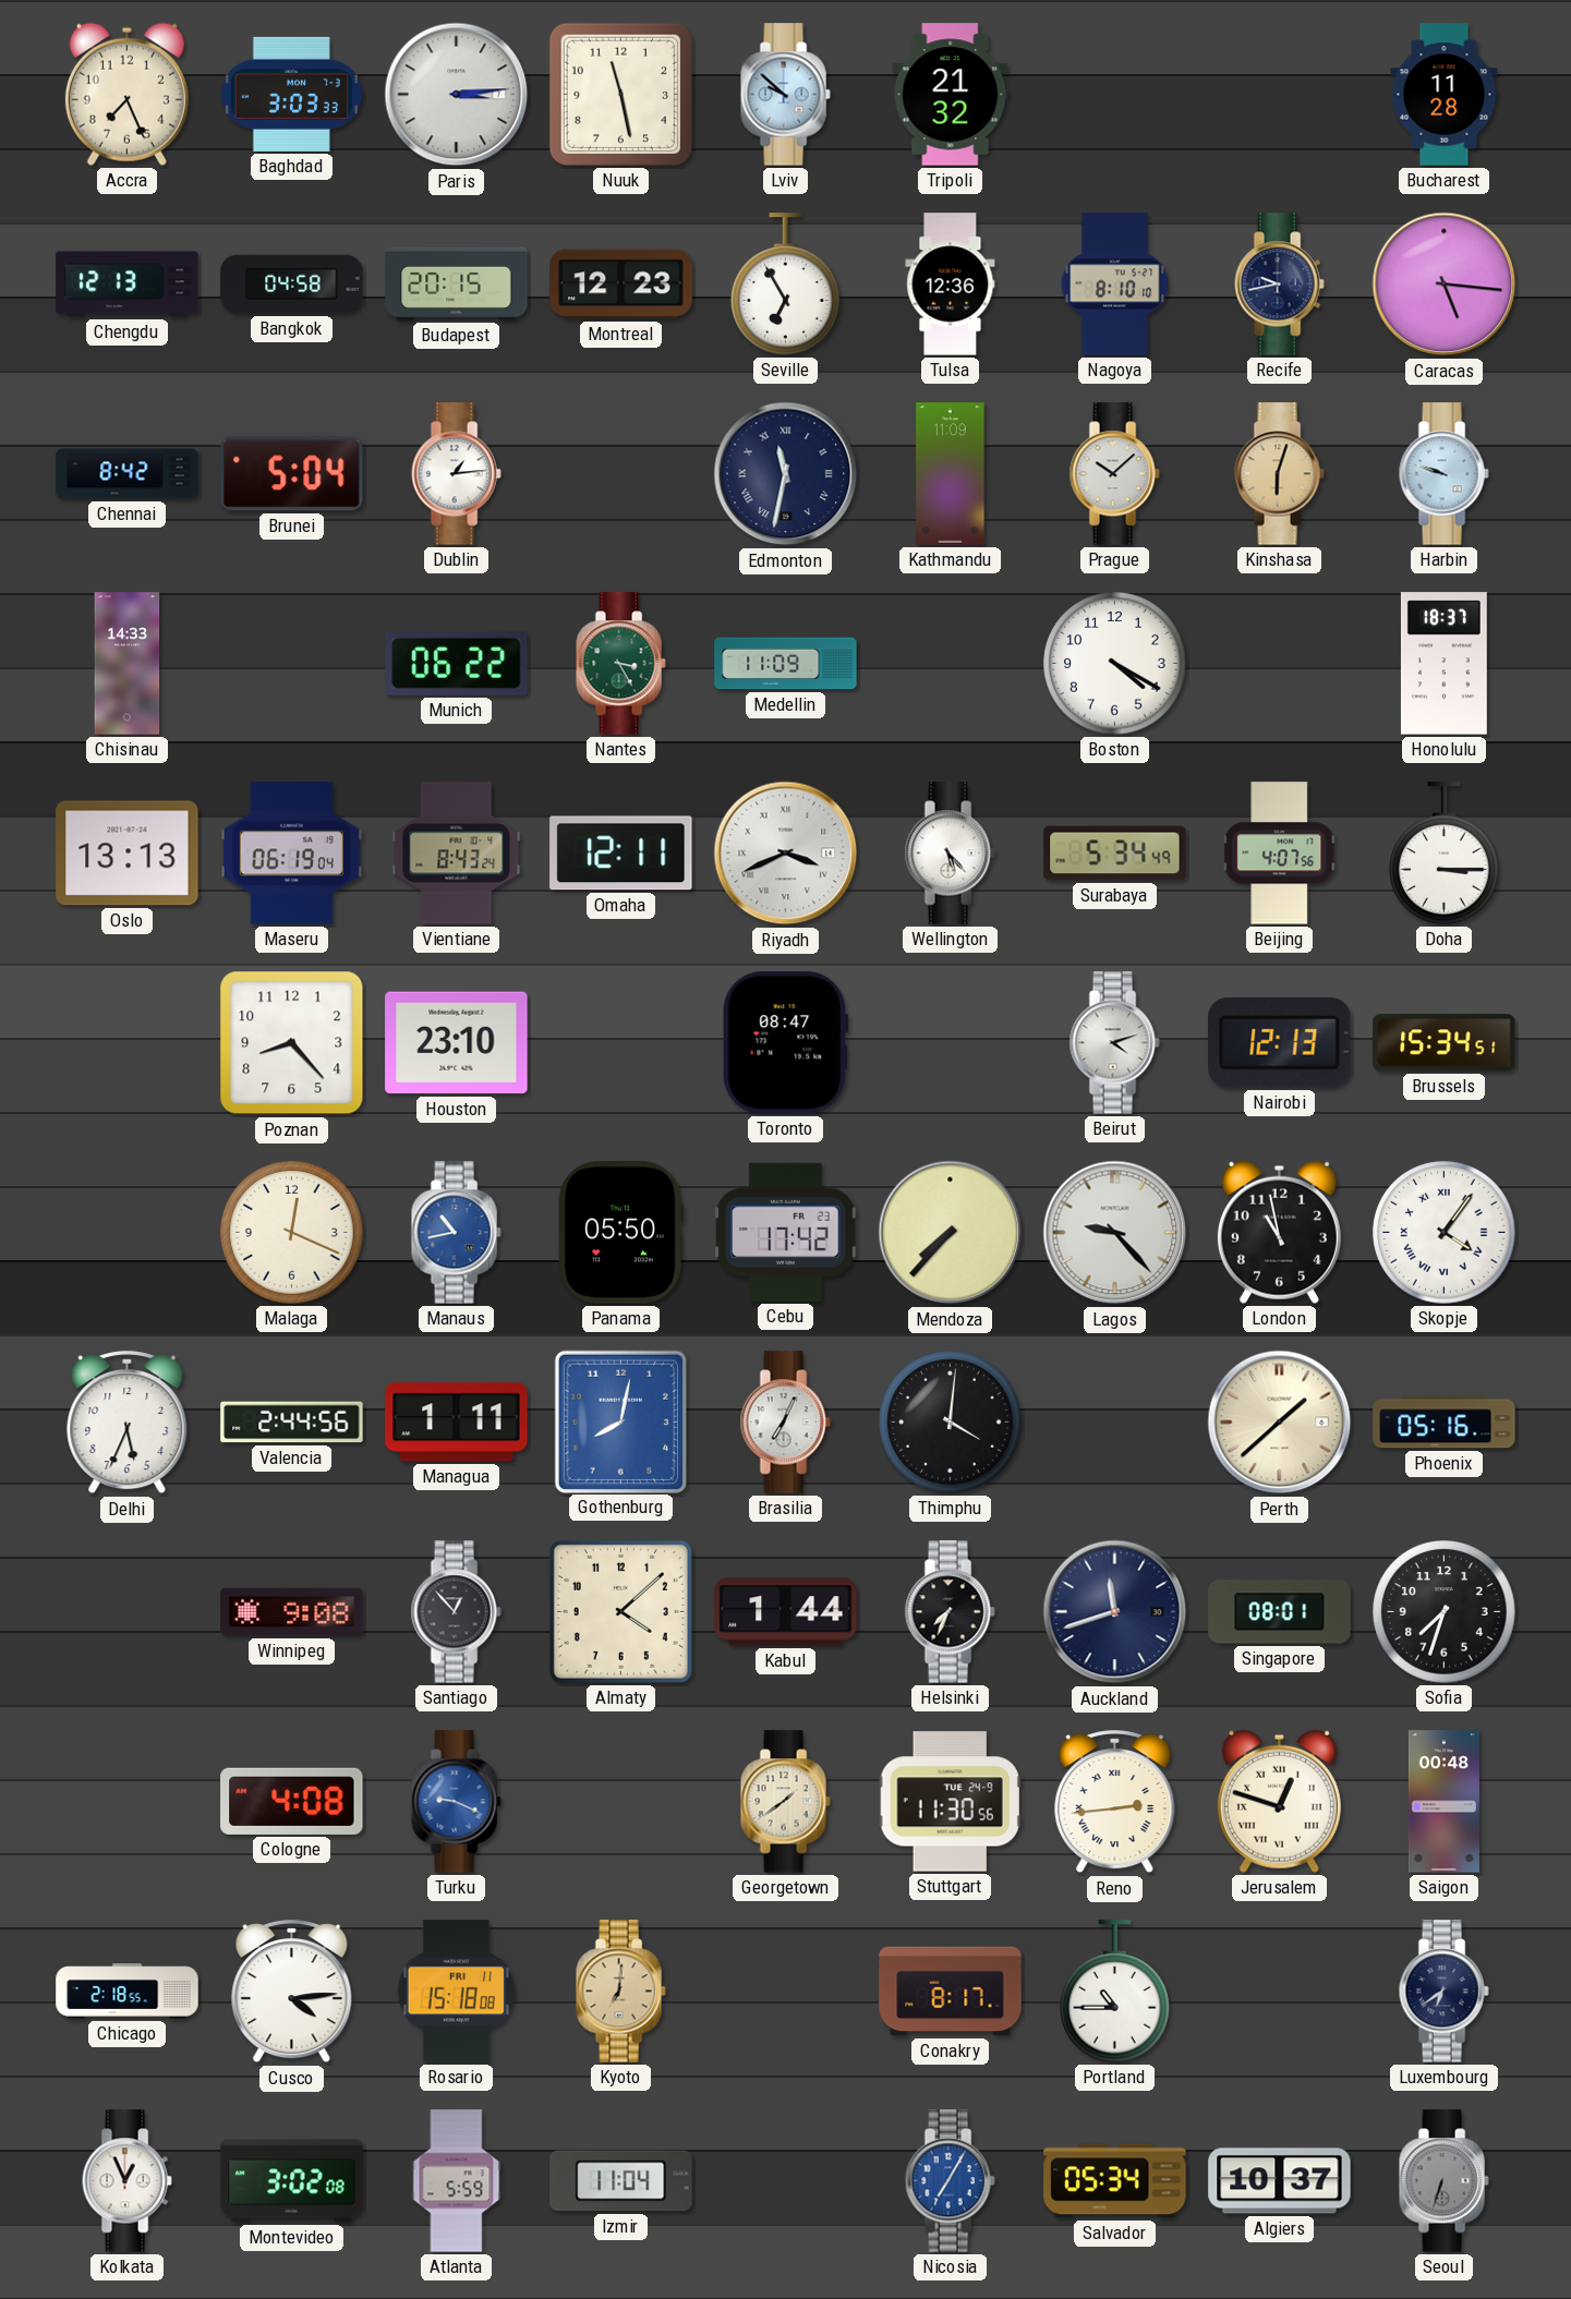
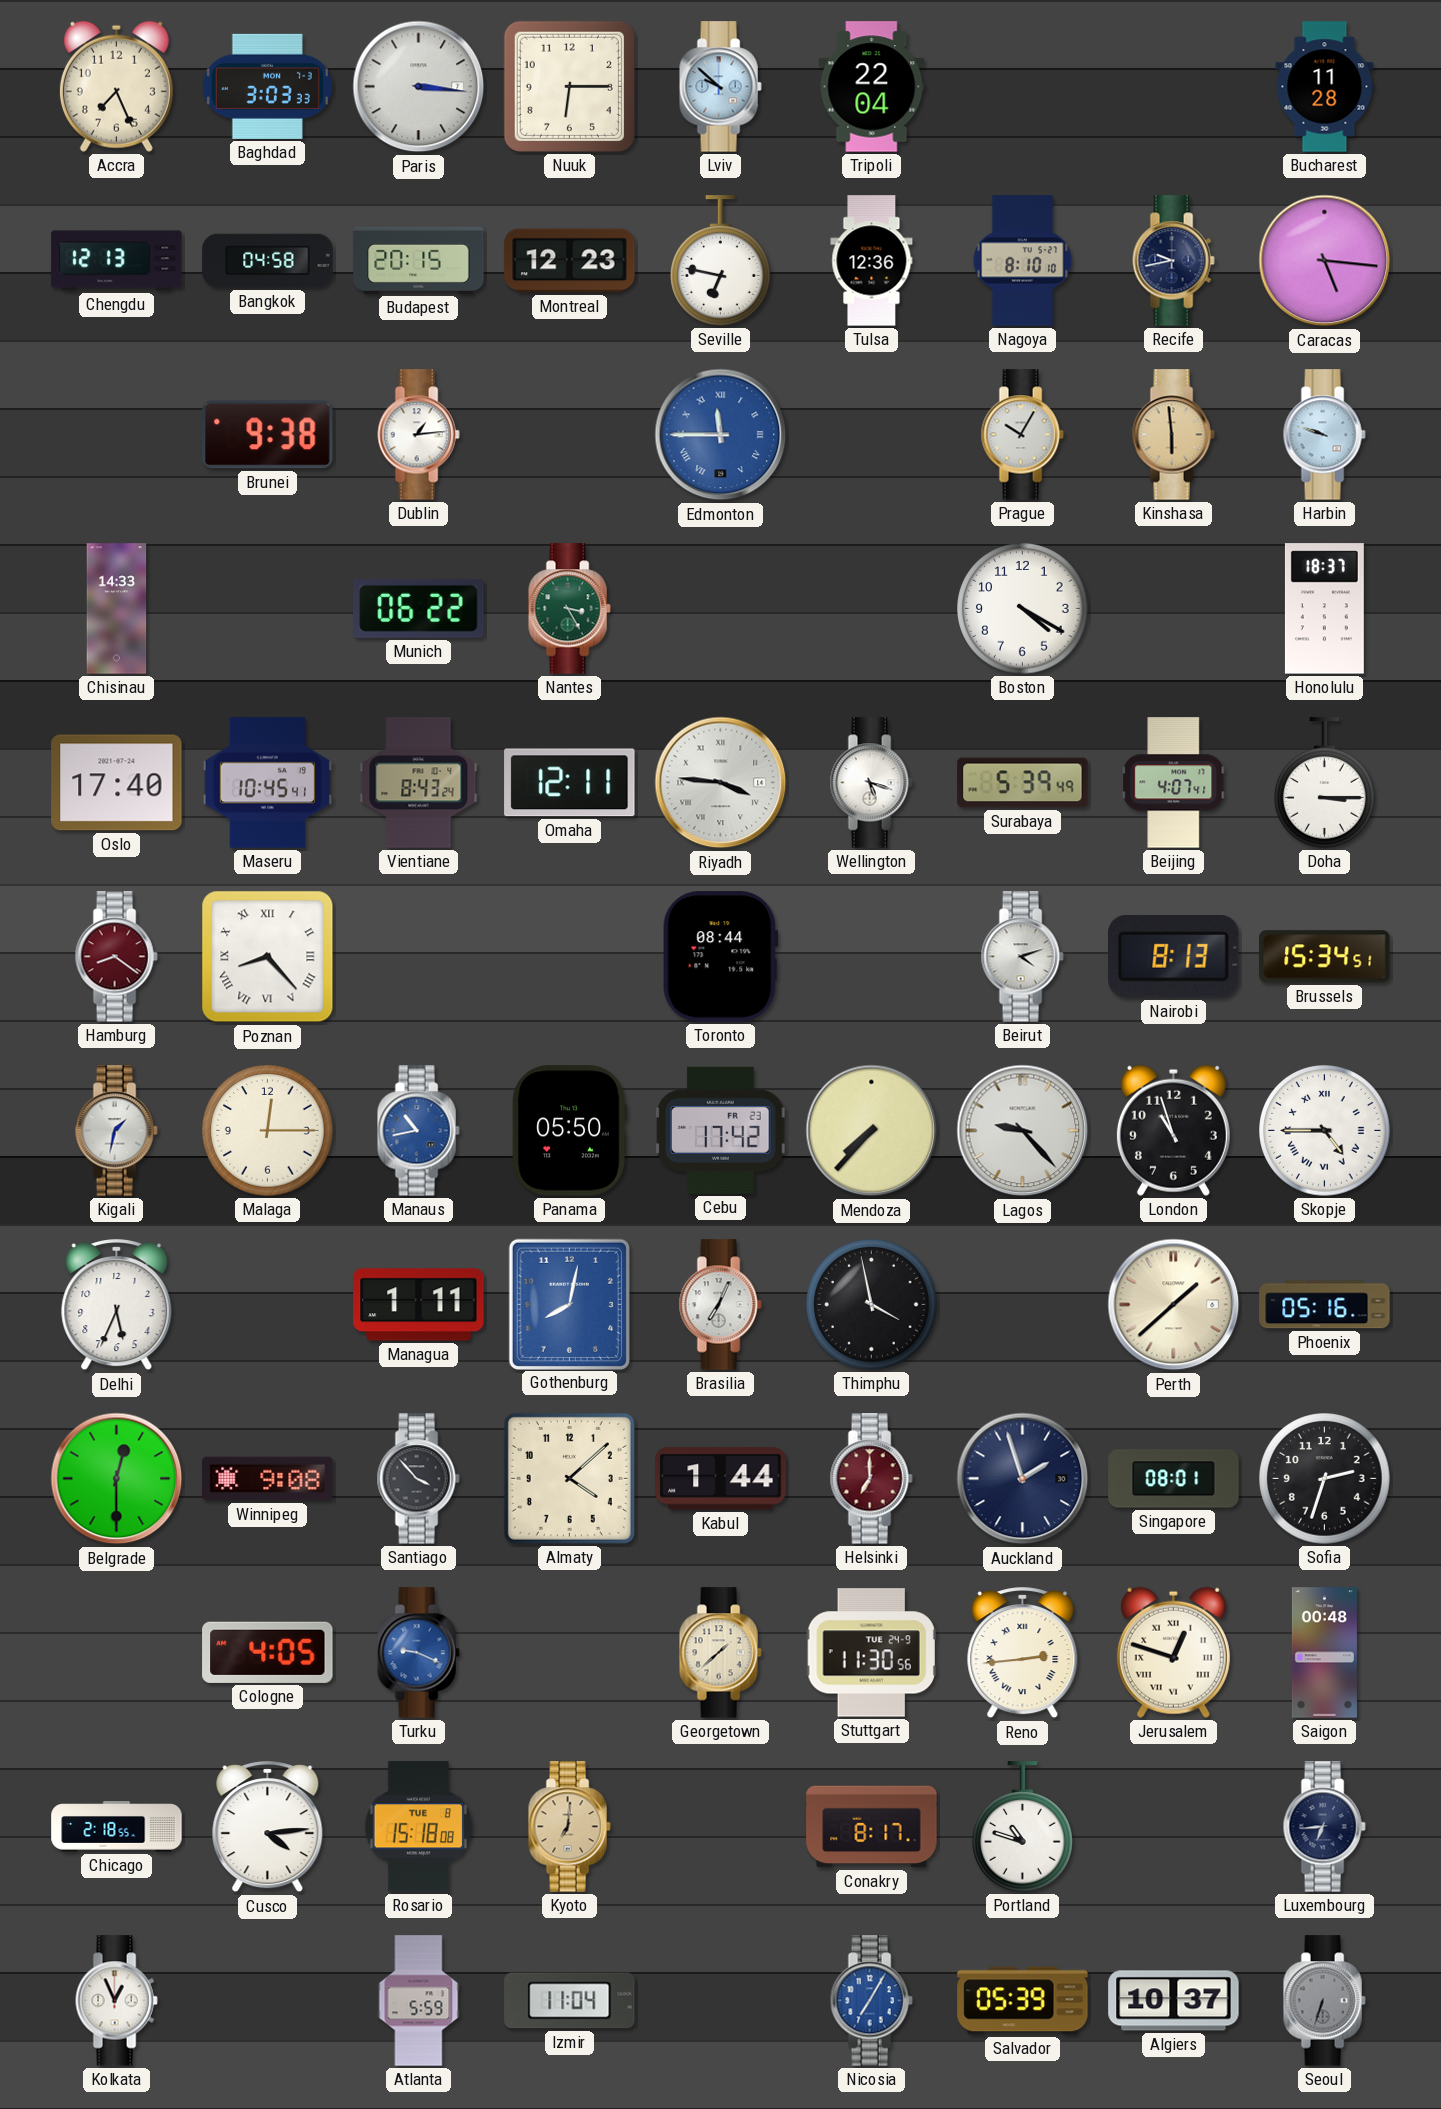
Paris: 3:14 -> 3:16
Nuuk: 11:28 -> 6:15
Tripoli: 21:32 -> 22:04
Seville: 6:55 -> 6:47
Chennai: 8:42 -> none
Brunei: 5:04 -> 9:38
Edmonton: 11:32 -> 11:45
Edmonton dial: navy -> blue
Kathmandu: 11:09 -> none
Prague: 10:08 -> 10:05
Kinshasa: 6:03 -> 5:59
Medellin: 11:09 -> none
Oslo: 13:13 -> 17:40
Maseru: 06:19 -> 10:45
Riyadh: 3:41 -> 3:46
Wellington: 5:23 -> 5:18
Surabaya: 5:34 -> 5:39
Beijing: 4:07:56 -> 4:07:41
Hamburg: none -> 8:21
Poznan numerals: Arabic -> Roman
Houston: 23:10 -> none
Toronto: 08:47 -> 08:44
Nairobi: 12:13 -> 8:13
Kigali: none -> 1:32
Malaga: 12:19 -> 12:15
London: 10:58 -> 10:57
Skopje: 4:06 -> 4:45
Valencia: 2:44 -> none
Thimphu: 4:01 -> 3:58
Belgrade: none -> 12:30
Santiago: 12:53 -> 3:53
Helsinki: 7:34 -> 7:00
Helsinki dial: black -> burgundy
Auckland: 11:42 -> 1:57
Sofia: 7:33 -> 2:33
Cologne: 4:08 -> 4:05
Georgetown: 1:39 -> 1:38
Rosario date: FRI 11 -> TUE 8
Portland: 10:45 -> 10:48
Luxembourg: 6:39 -> 6:44
Montevideo: 3:02 -> none
Salvador: 05:34 -> 05:39
